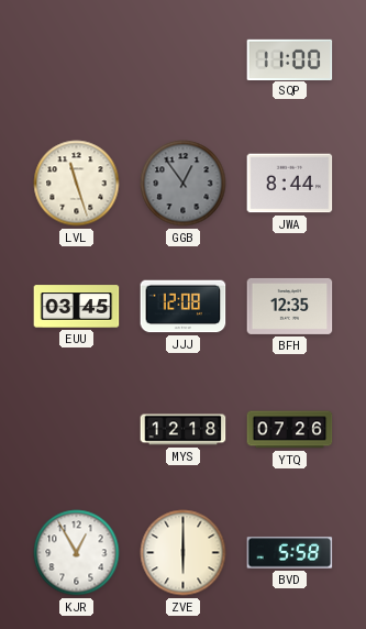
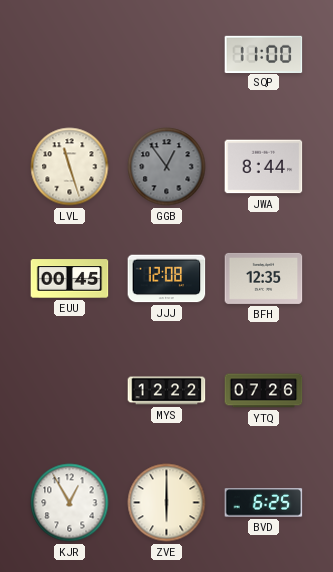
EUU: 03:45 -> 00:45
MYS: 12:18 -> 12:22
BVD: 5:58 -> 6:25
